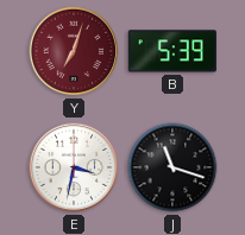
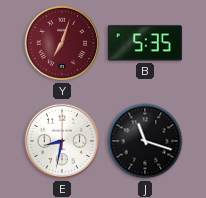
B: 5:39 -> 5:35
E: 3:32 -> 8:32
